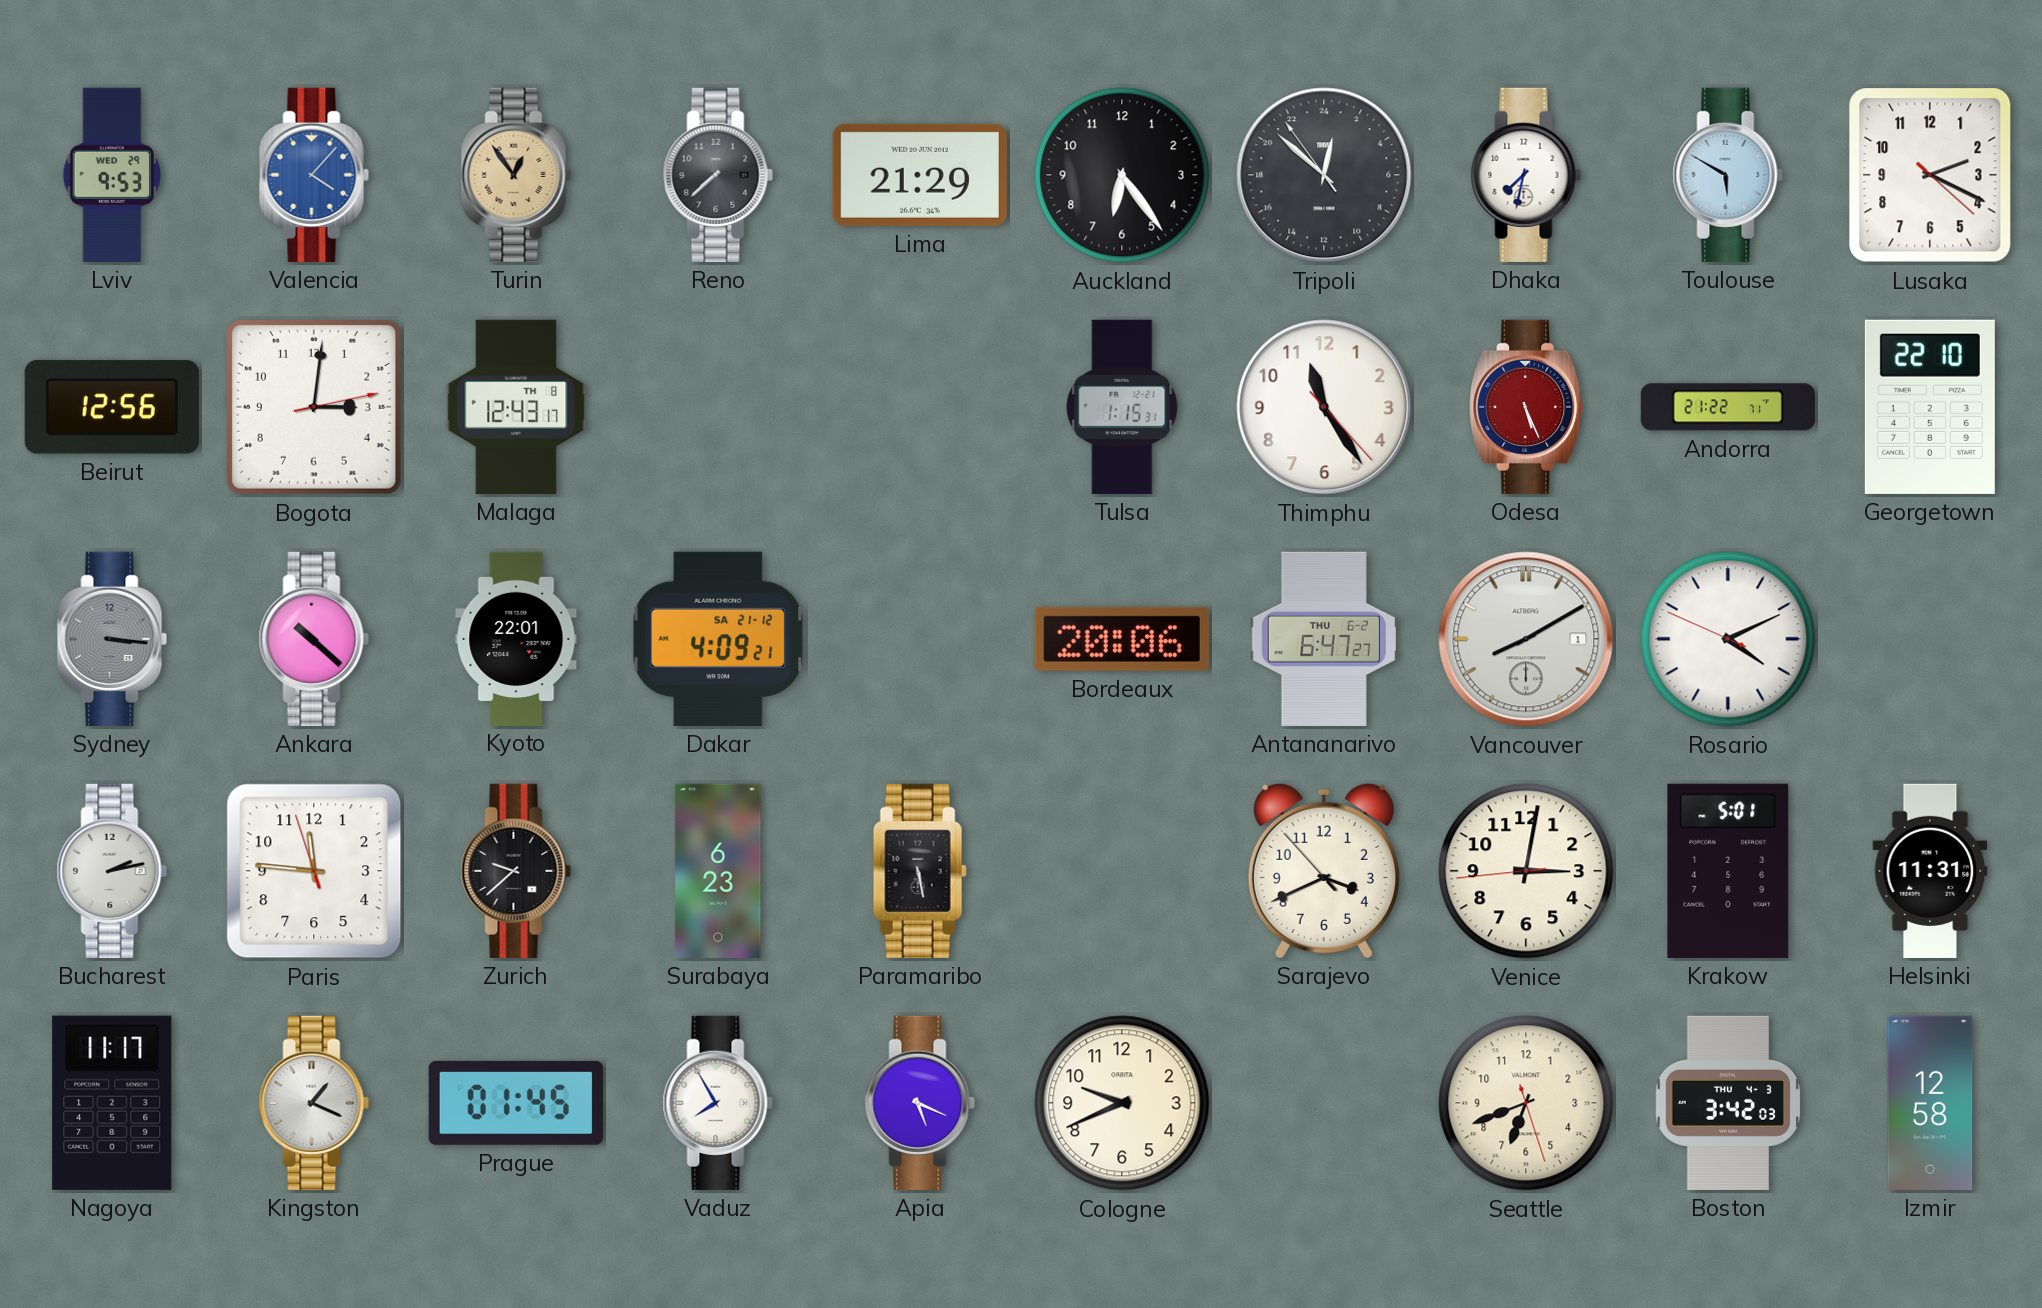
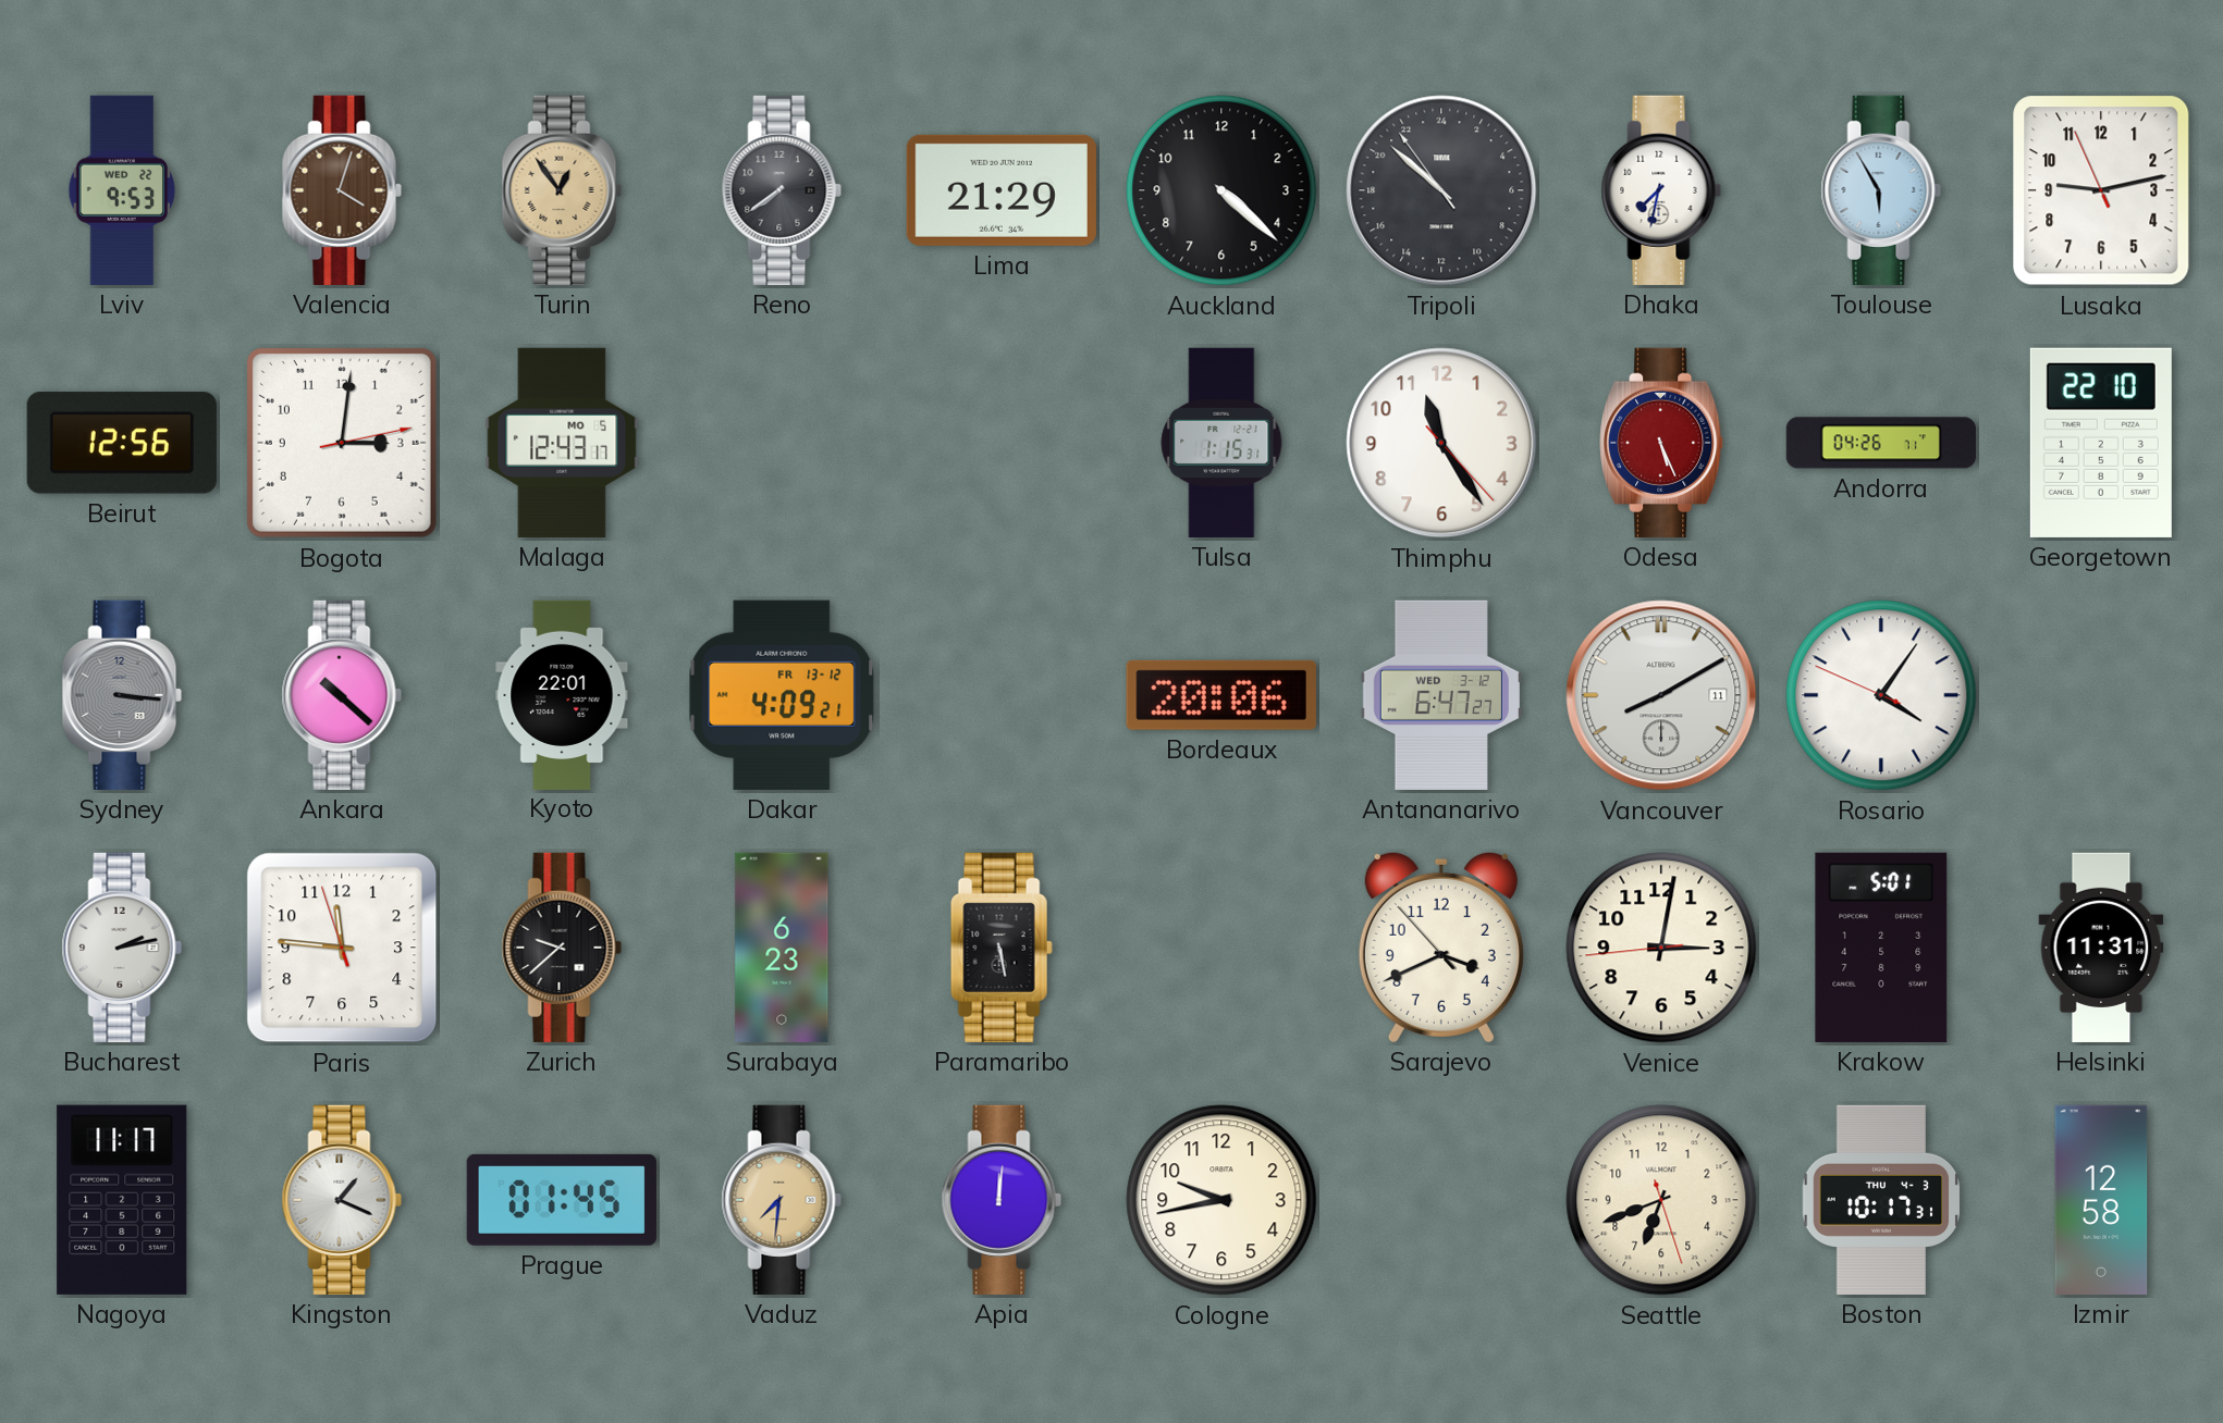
Lviv date: WED 29 -> WED 22
Valencia: 4:07 -> 4:03
Valencia dial: blue -> brown
Reno: 7:38 -> 7:39
Auckland: 6:24 -> 4:22
Tripoli: 0:51 -> 20:51
Toulouse: 5:50 -> 5:55
Lusaka: 2:19 -> 9:12
Malaga date: TH 8 -> MO 5
Andorra: 21:22 -> 04:26
Dakar date: SA 21-12 -> FR 13-12
Antananarivo date: THU 6-2 -> WED 3-12
Vancouver date: 1 -> 11
Rosario: 4:10 -> 4:05
Vaduz: 7:55 -> 7:31
Vaduz dial: white -> champagne
Apia: 5:19 -> 12:01
Cologne: 9:41 -> 9:43
Boston: 3:42 -> 10:17
